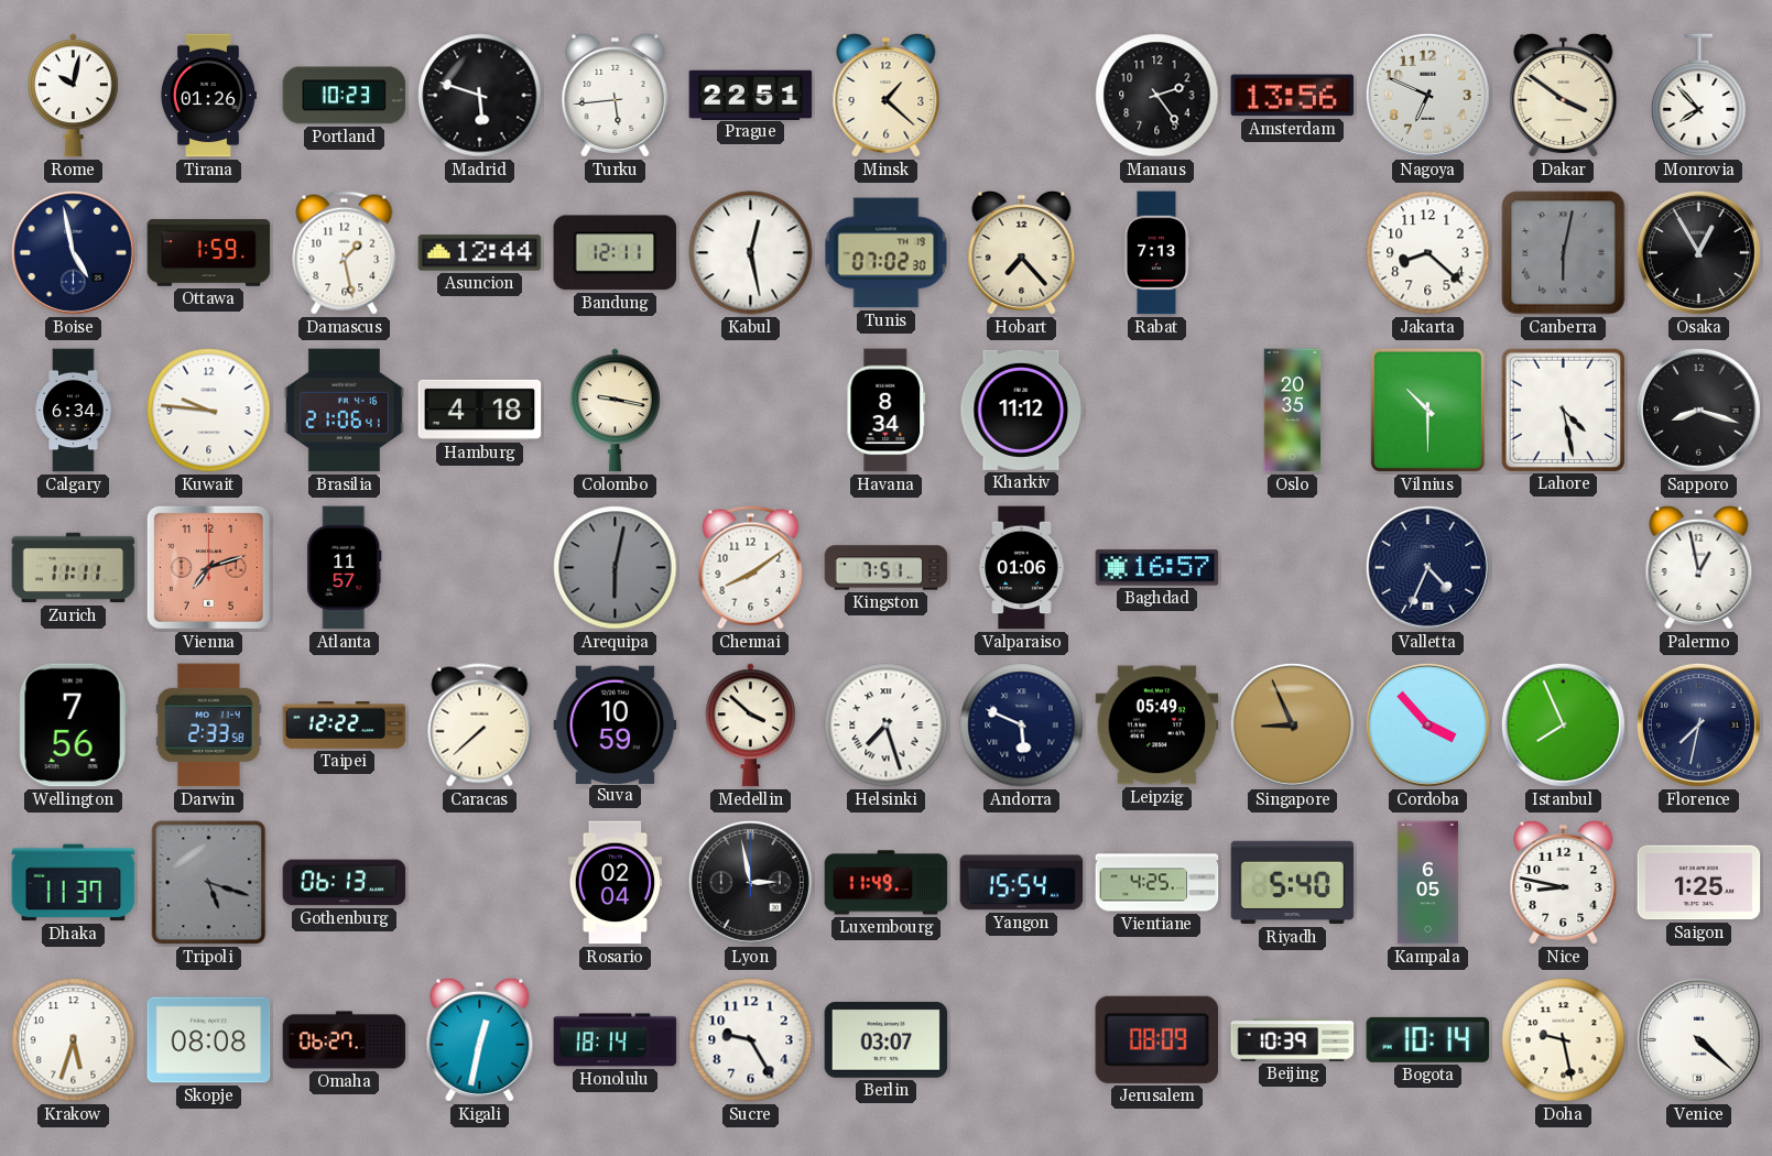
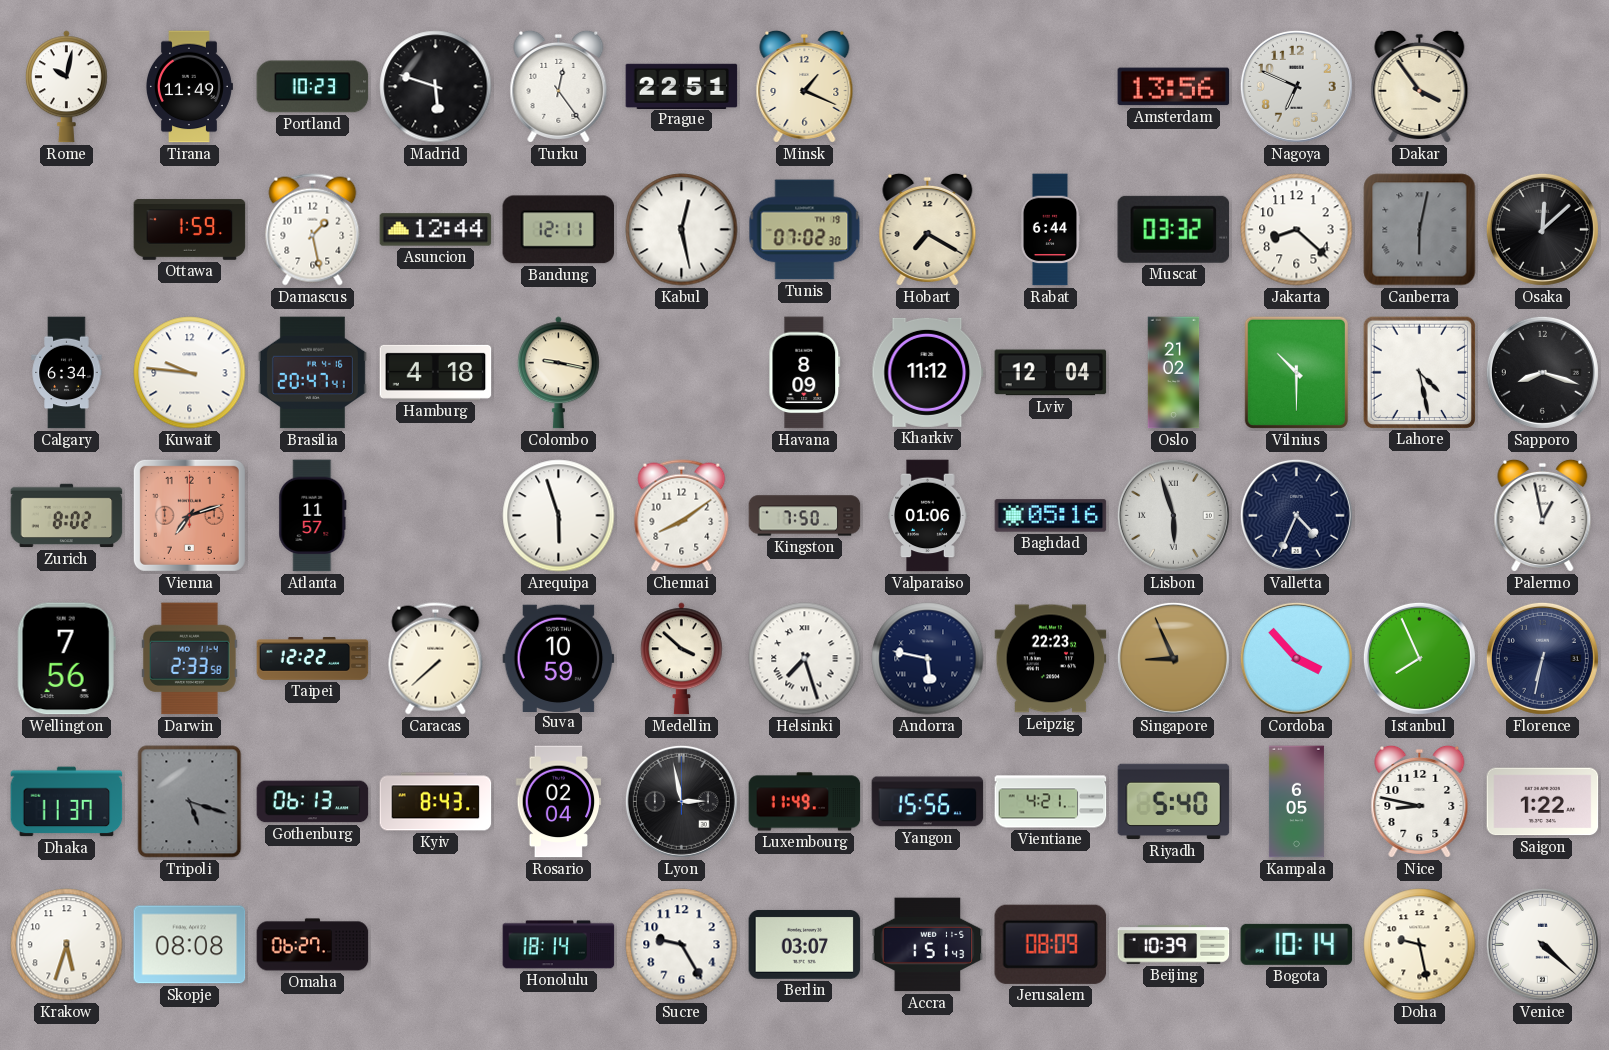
Tirana: 01:26 -> 11:49
Turku: 5:44 -> 12:24
Minsk: 1:22 -> 1:19
Manaus: 2:24 -> none
Dakar: 3:51 -> 3:54
Monrovia: 7:53 -> none
Boise: 4:58 -> none
Hobart: 7:23 -> 7:20
Rabat: 7:13 -> 6:44
Muscat: none -> 03:32
Osaka: 12:55 -> 12:08
Brasilia: 21:06 -> 20:47
Havana: 8:34 -> 8:09
Lviv: none -> 12:04
Oslo: 20:35 -> 21:02
Zurich: 11:11 -> 8:02
Arequipa: 6:02 -> 5:57
Arequipa dial: grey -> white
Kingston: 7:51 -> 7:50
Baghdad: 16:57 -> 05:16
Lisbon: none -> 5:57
Andorra: 5:49 -> 5:47
Leipzig: 05:49 -> 22:23
Florence: 7:32 -> 6:32
Kyiv: none -> 8:43
Yangon: 15:54 -> 15:56
Vientiane: 4:25 -> 4:21
Saigon: 1:25 -> 1:22
Kigali: 12:32 -> none
Accra: none -> 1:51
